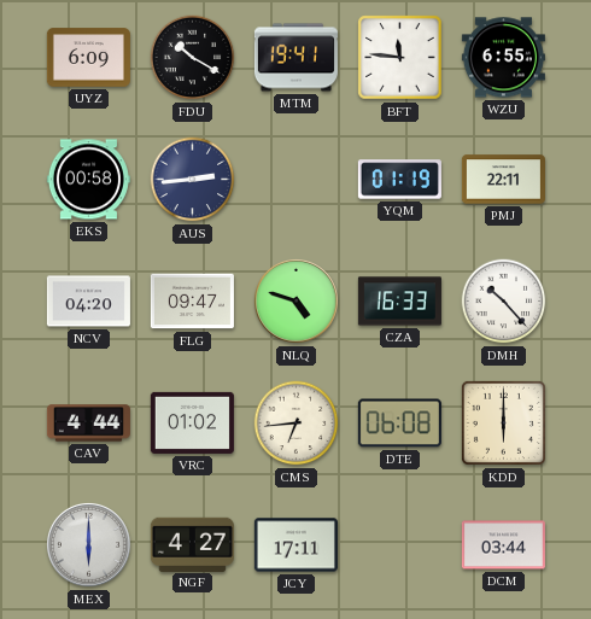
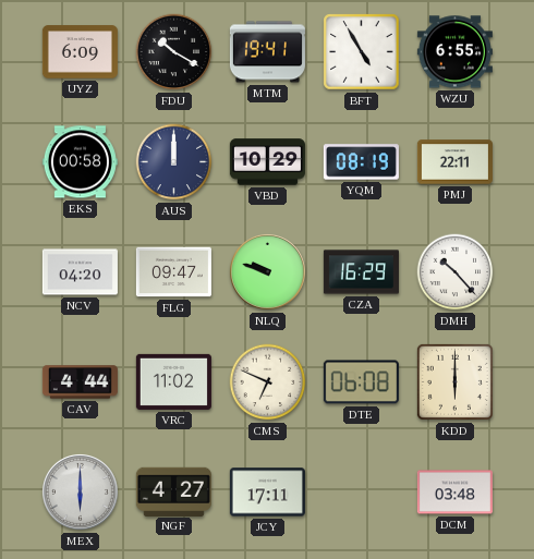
BFT: 11:46 -> 4:55
AUS: 2:44 -> 12:00
VBD: none -> 10:29
YQM: 01:19 -> 08:19
NLQ: 4:48 -> 9:48
CZA: 16:33 -> 16:29
VRC: 01:02 -> 11:02
CMS: 6:44 -> 6:49
DCM: 03:44 -> 03:48
